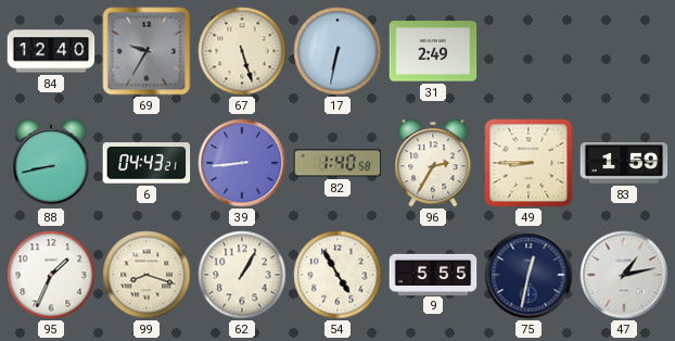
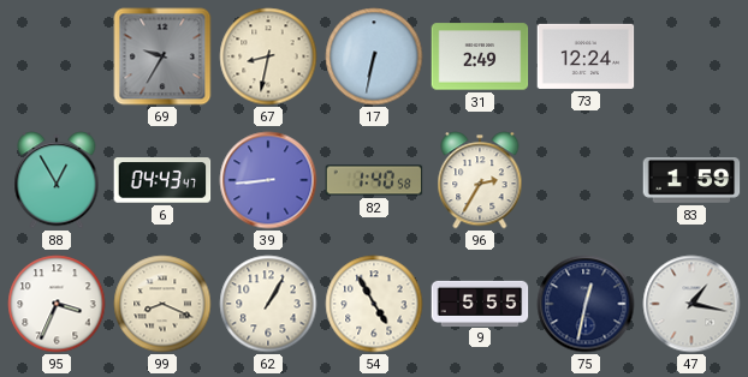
84: 12:40 -> none
67: 5:27 -> 8:32
73: none -> 12:24
88: 8:43 -> 12:55
6: 04:43:21 -> 04:43:47
49: 8:45 -> none
95: 1:34 -> 3:34
99: 8:18 -> 8:19
47: 1:13 -> 1:17
